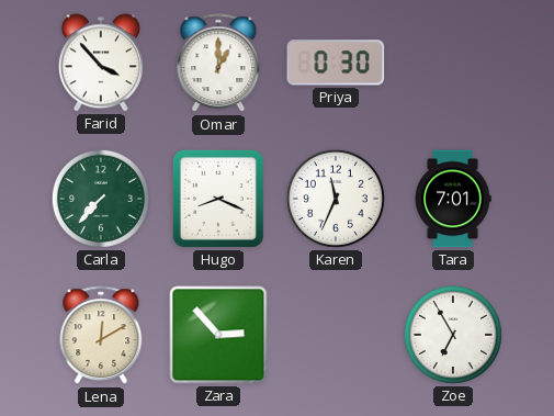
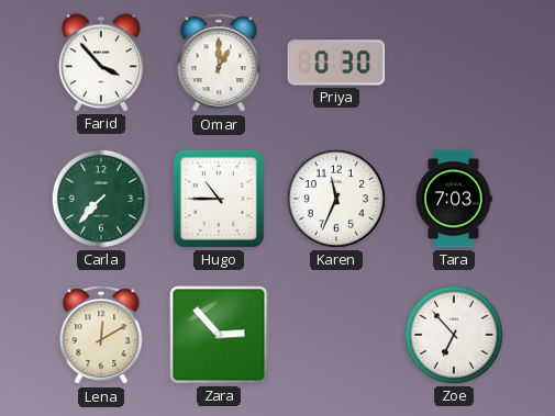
Hugo: 8:19 -> 10:45
Tara: 7:01 -> 7:03
Zoe: 6:55 -> 6:53
